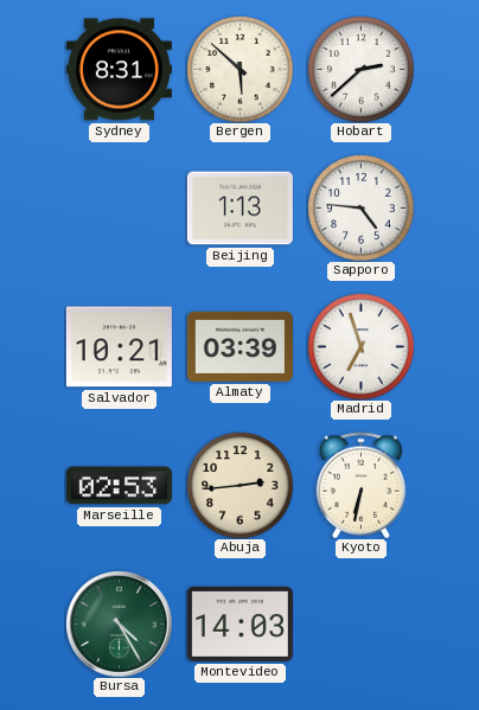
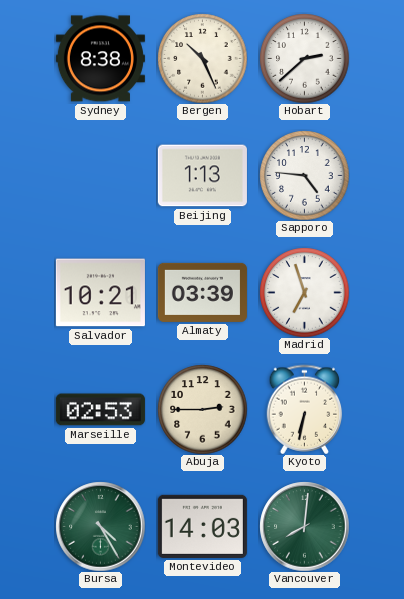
Sydney: 8:31 -> 8:38
Bergen: 5:52 -> 10:26
Abuja: 2:44 -> 2:45
Vancouver: none -> 8:01
